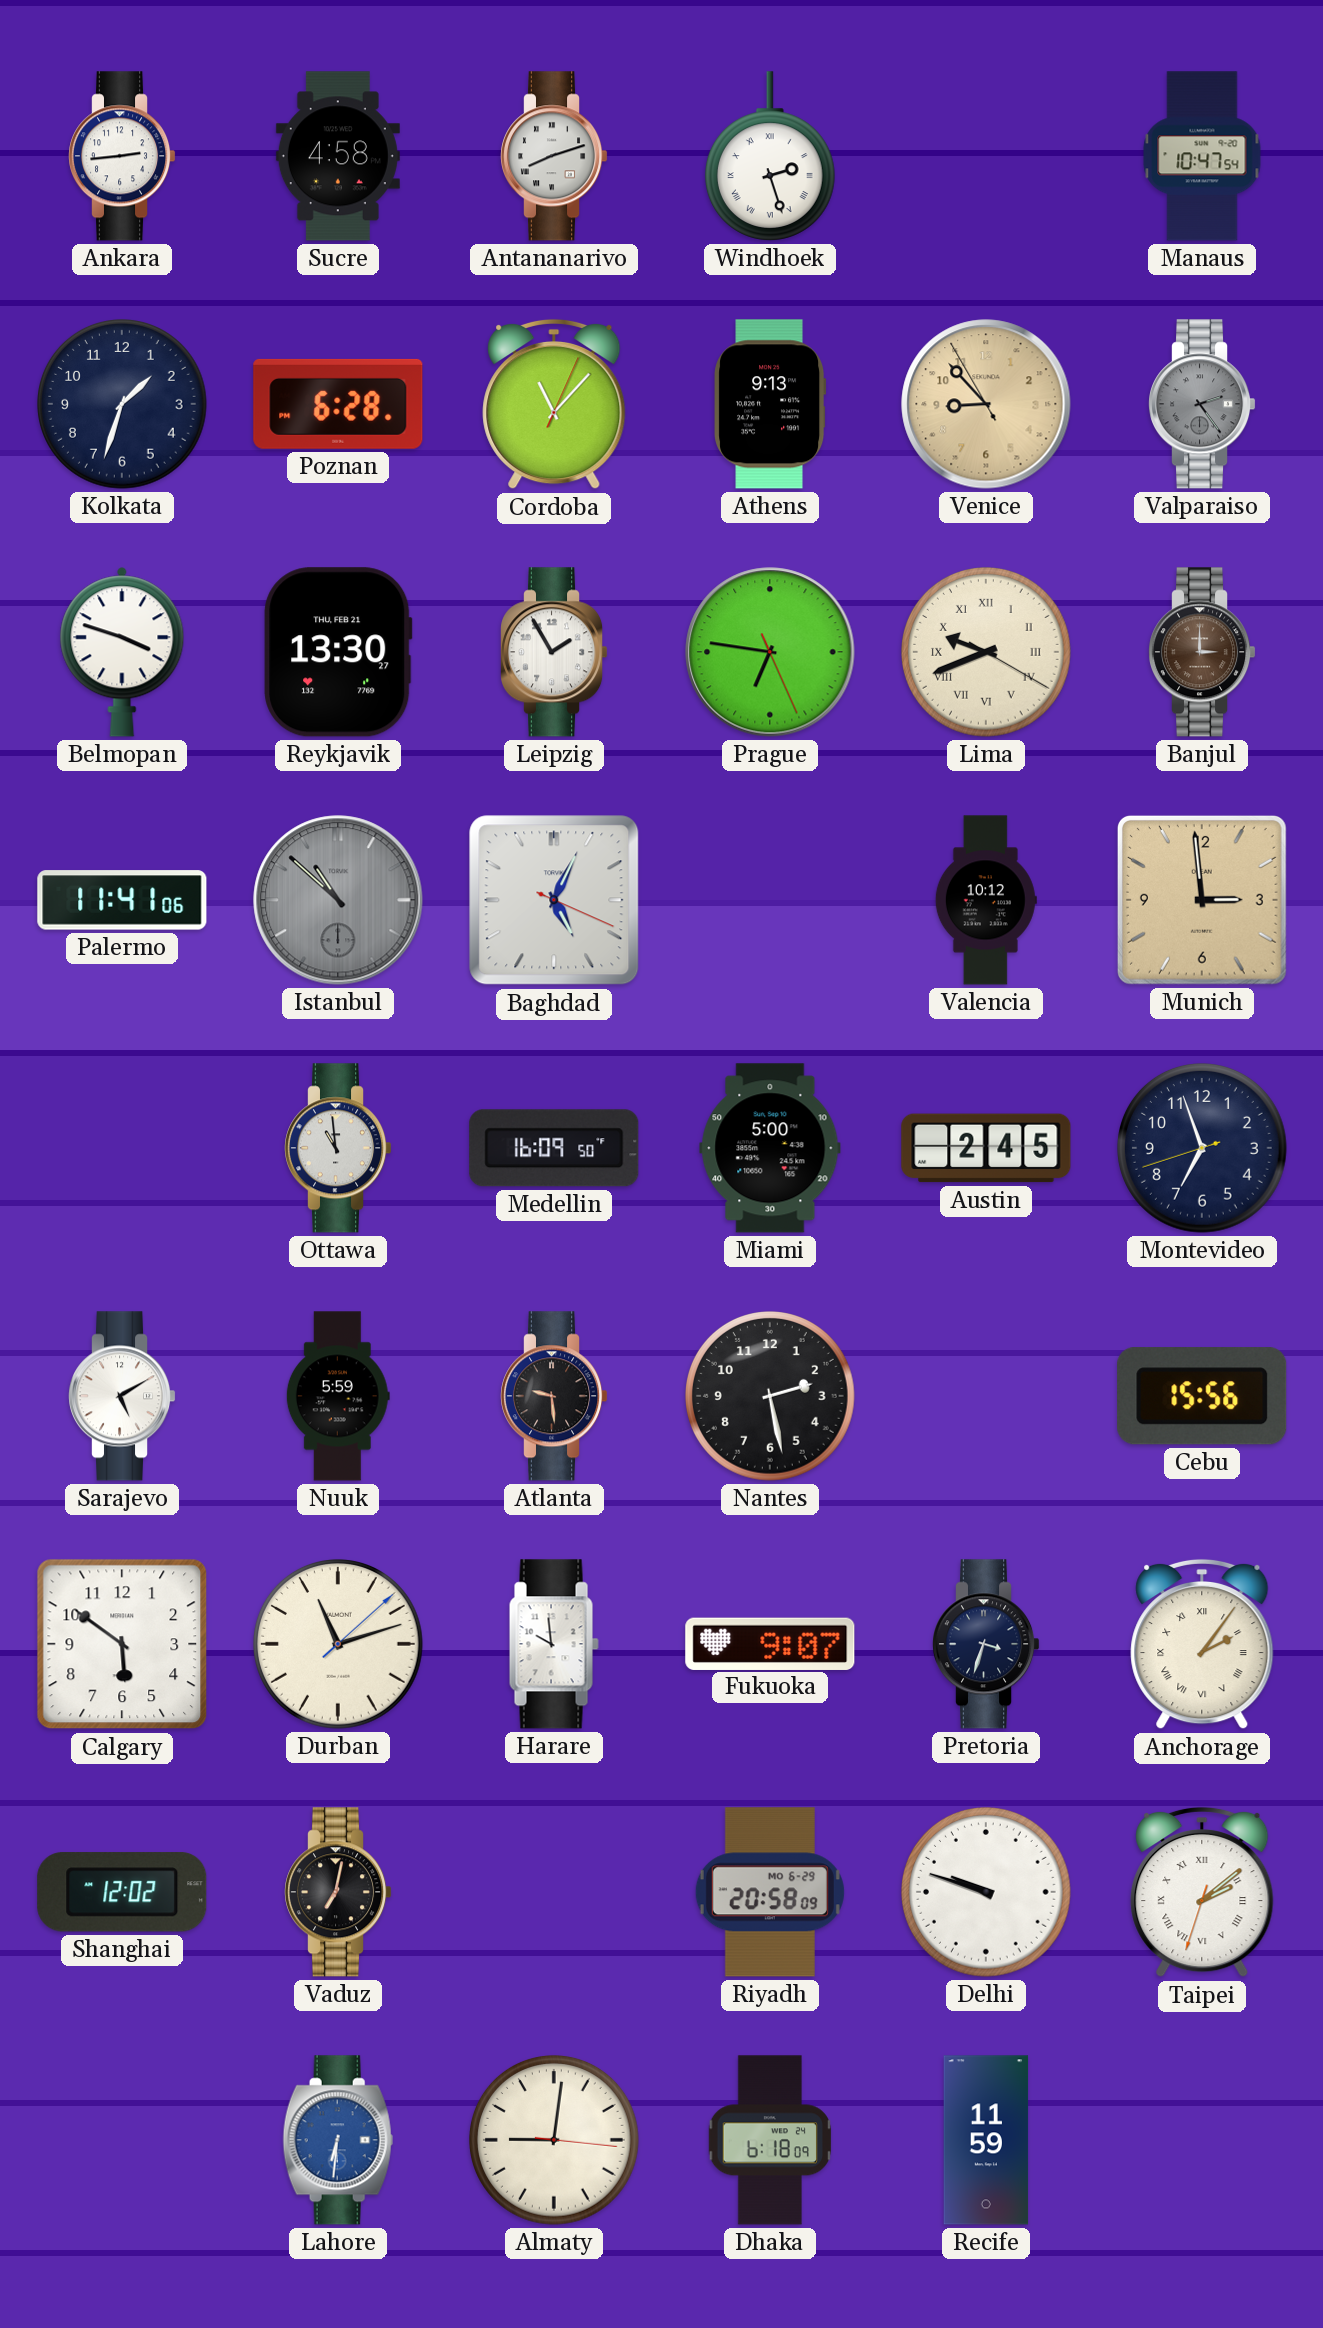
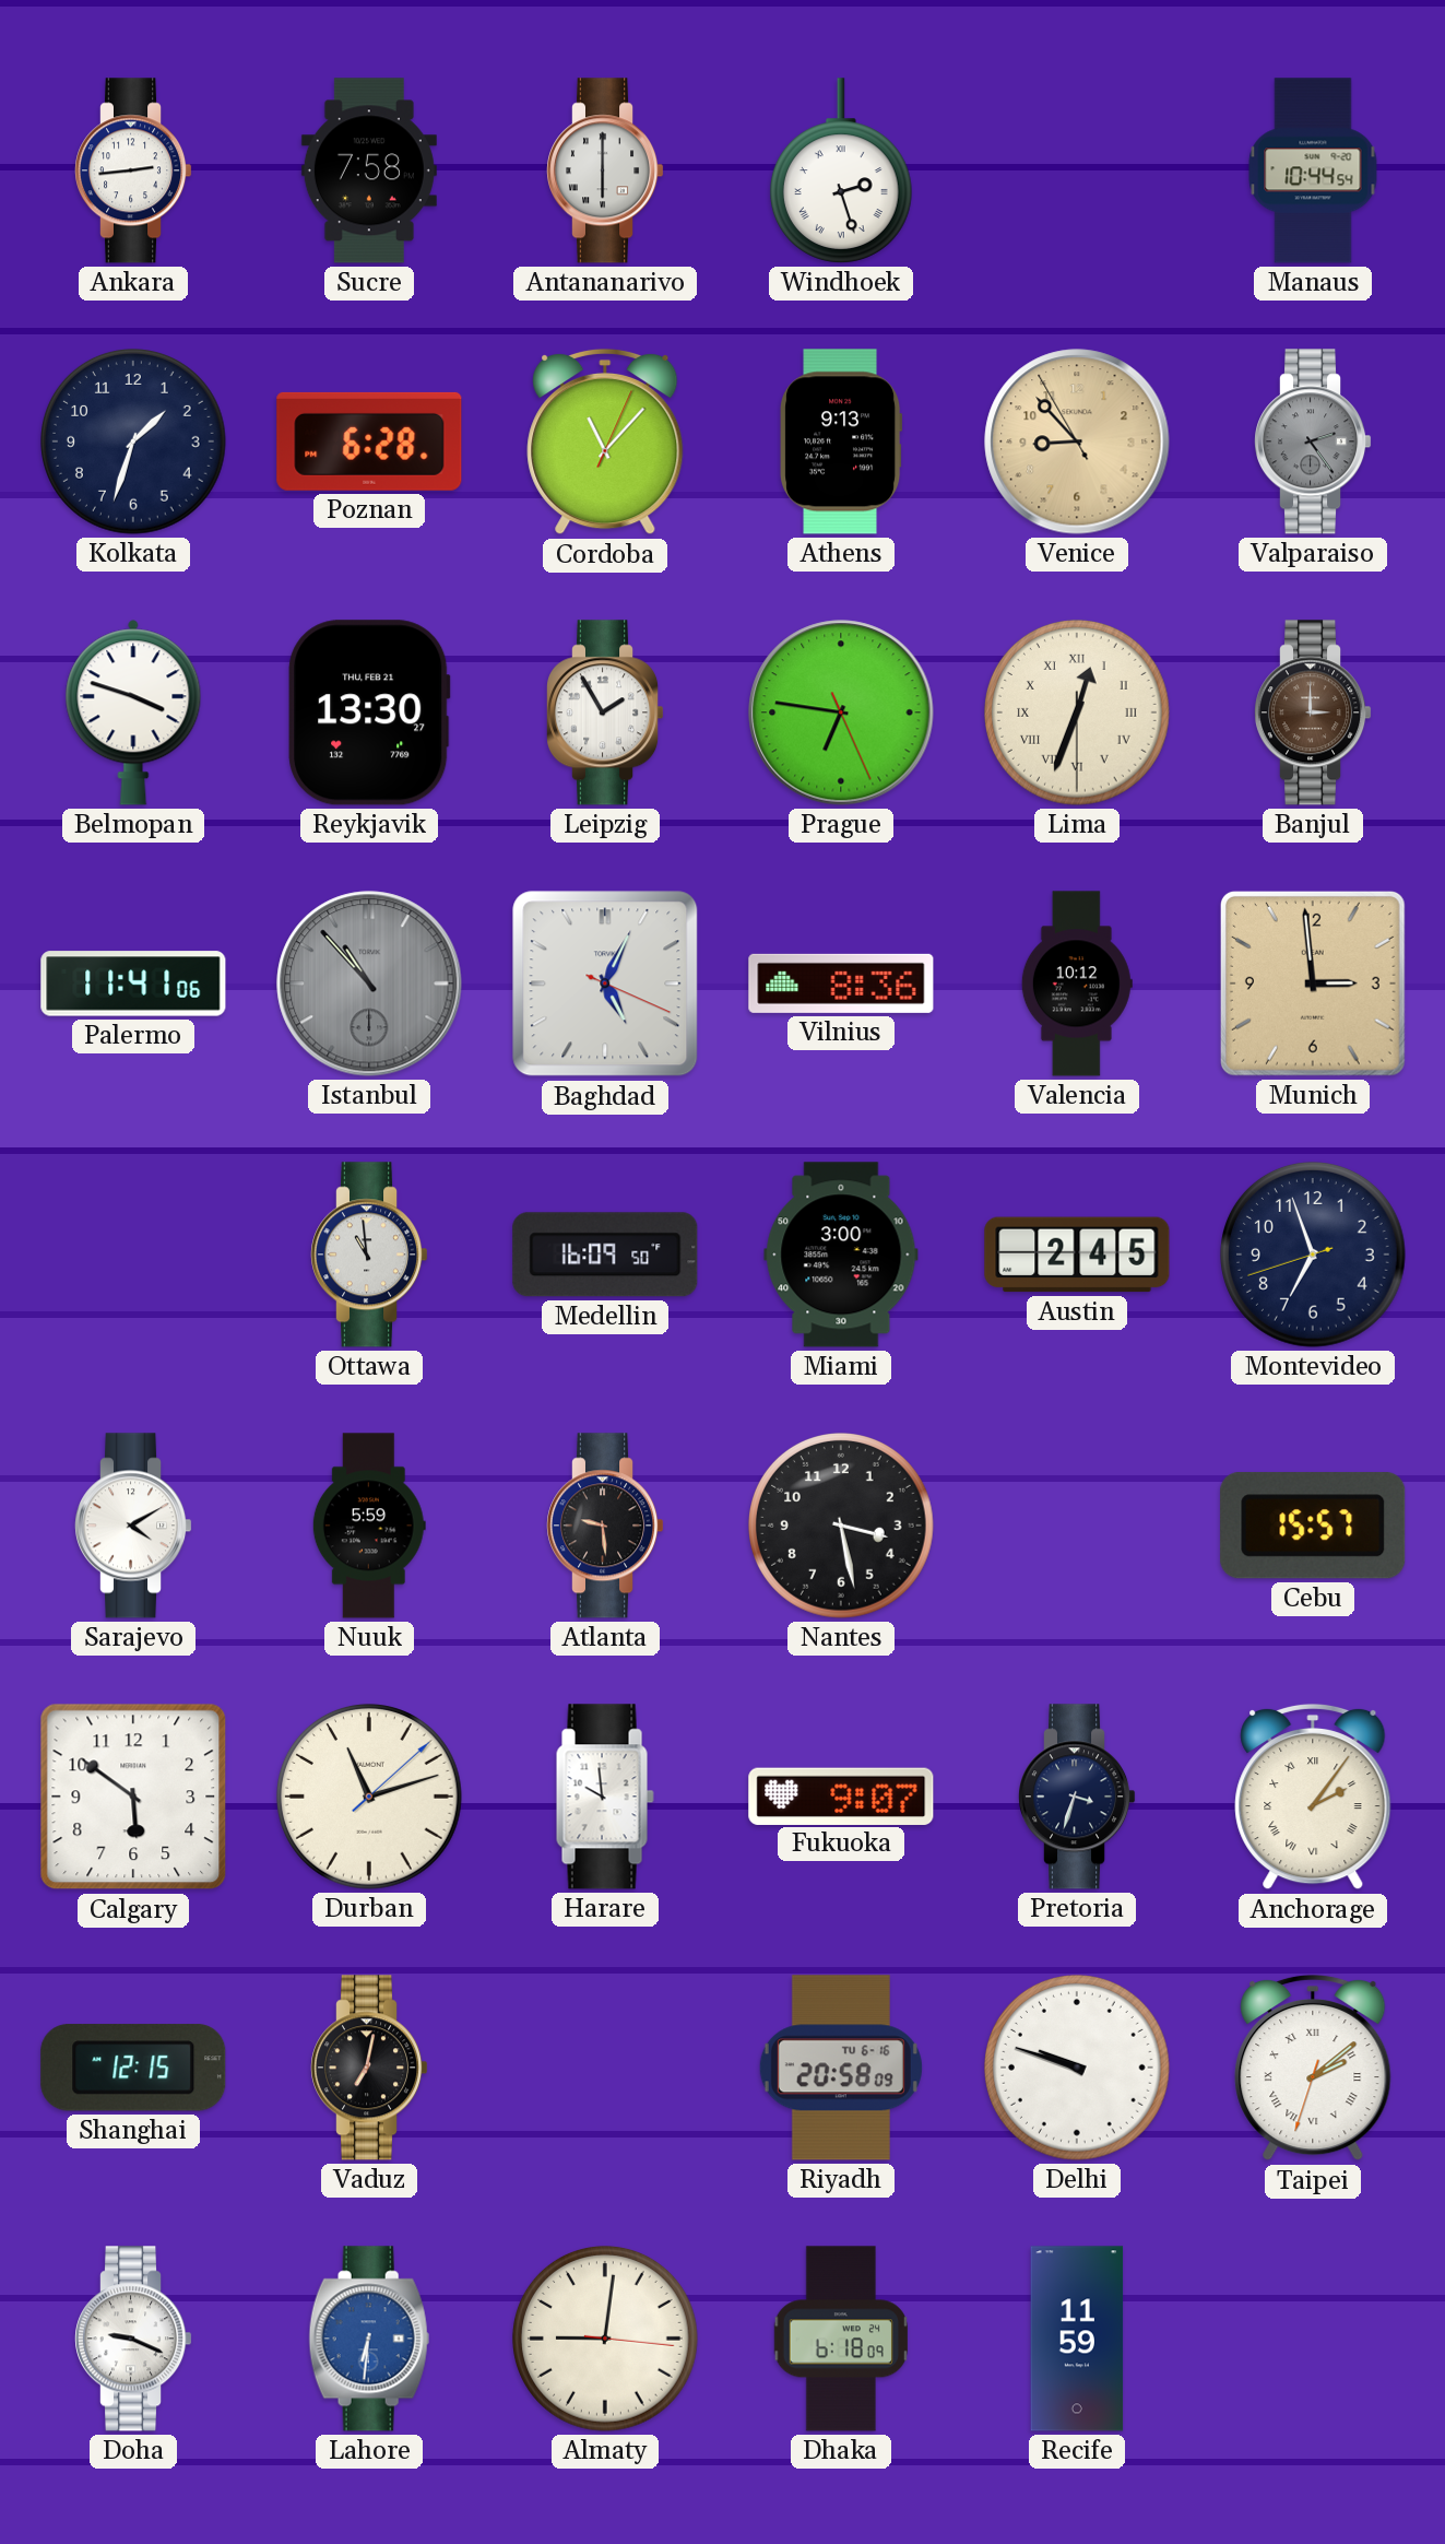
Sucre: 4:58 -> 7:58
Antananarivo: 8:12 -> 6:00
Manaus: 10:47 -> 10:44
Lima: 9:41 -> 12:33
Istanbul: 10:52 -> 10:53
Vilnius: none -> 8:36
Miami: 5:00 -> 3:00
Sarajevo: 5:10 -> 4:10
Nantes: 2:28 -> 3:28
Cebu: 15:56 -> 15:57
Shanghai: 12:02 -> 12:15
Riyadh date: MO 6-29 -> TU 6-16
Doha: none -> 9:19
